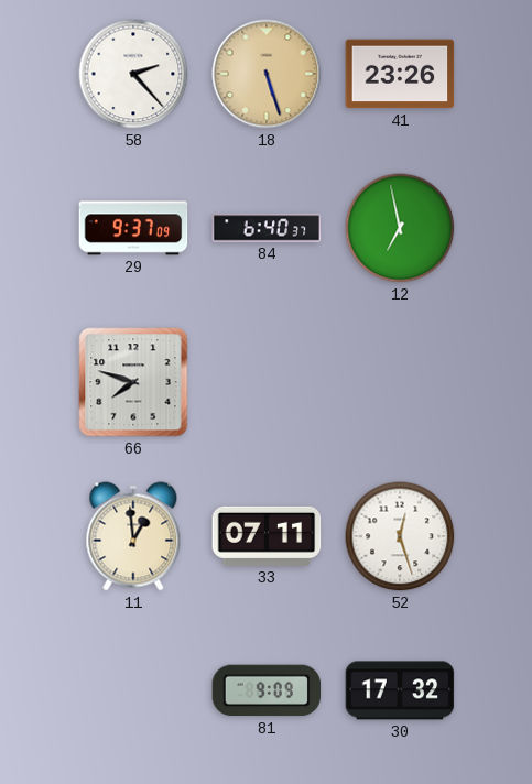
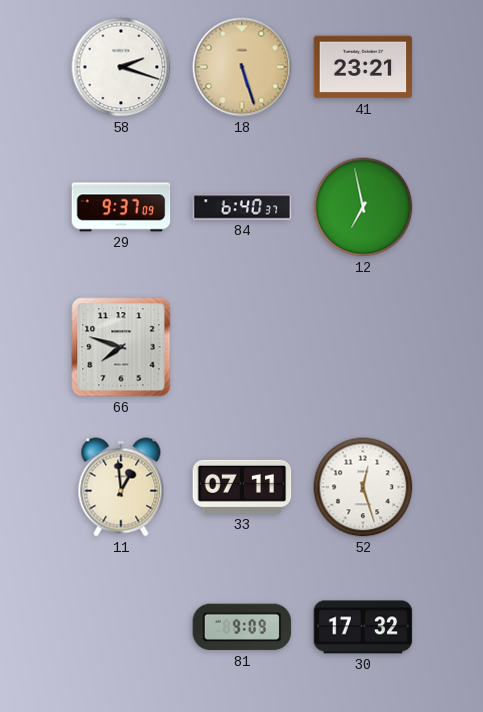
58: 2:23 -> 2:18
41: 23:26 -> 23:21
